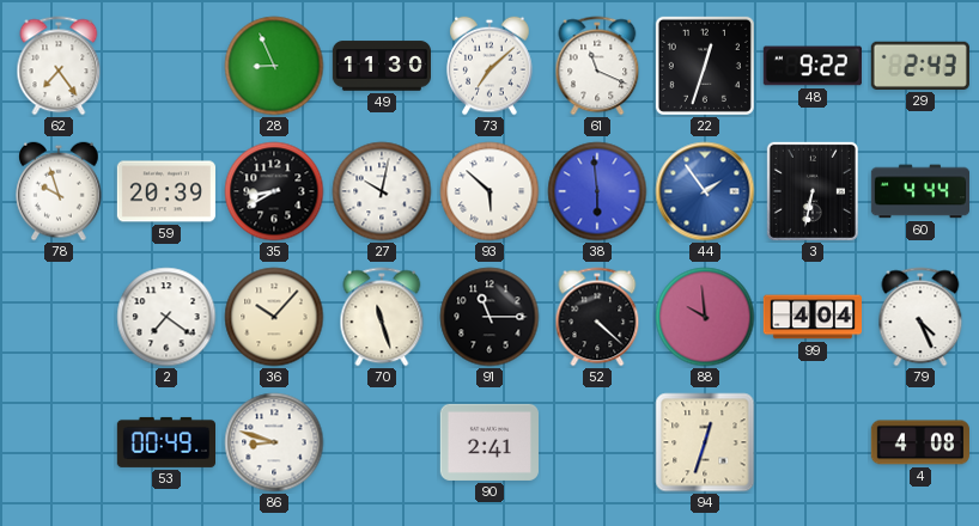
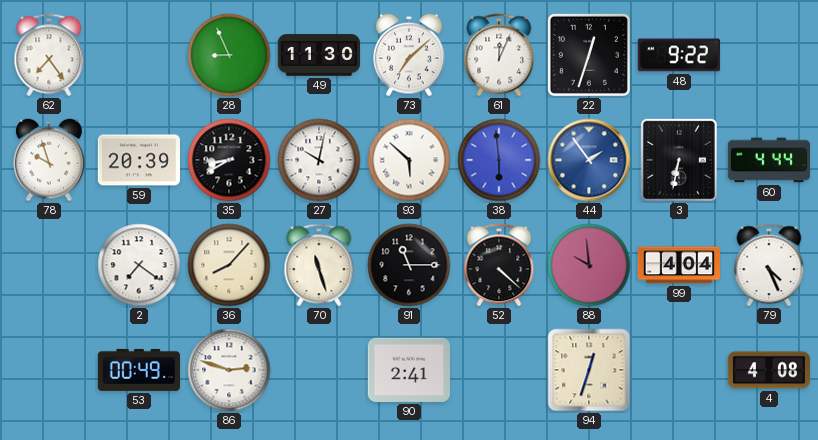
61: 11:19 -> 12:04
29: 2:43 -> none
36: 10:07 -> 8:07
86: 8:48 -> 2:48
